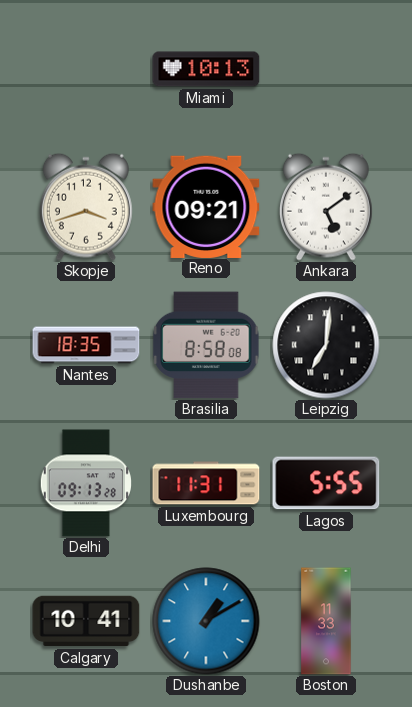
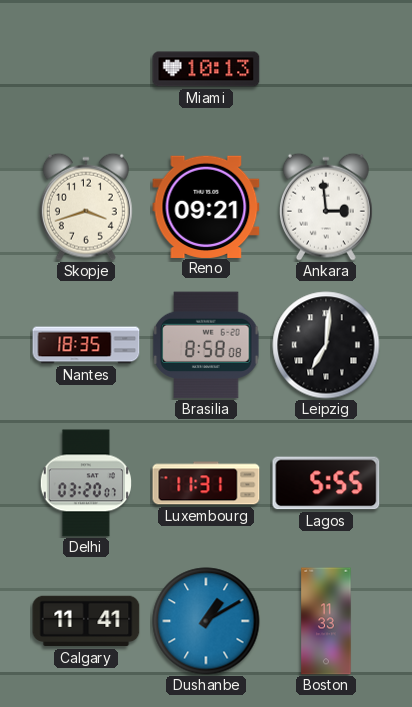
Ankara: 5:09 -> 2:59
Delhi: 09:13 -> 03:20
Calgary: 10:41 -> 11:41
